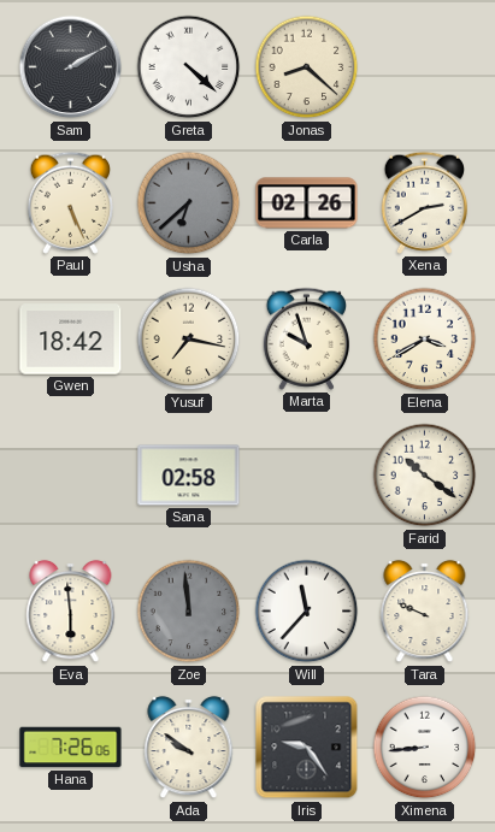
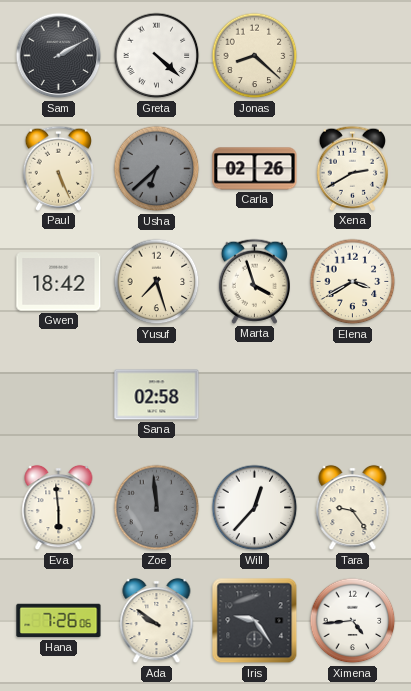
Yusuf: 7:17 -> 7:27
Marta: 9:57 -> 3:57
Farid: 10:21 -> none
Will: 11:37 -> 12:37
Tara: 9:49 -> 9:24
Ximena: 8:44 -> 4:44
